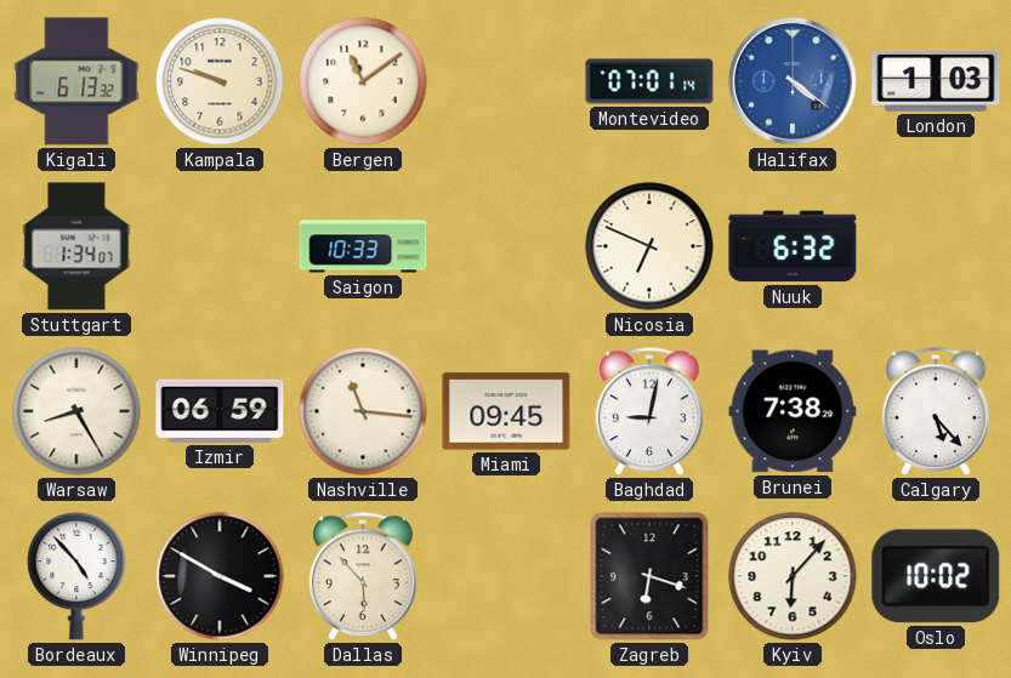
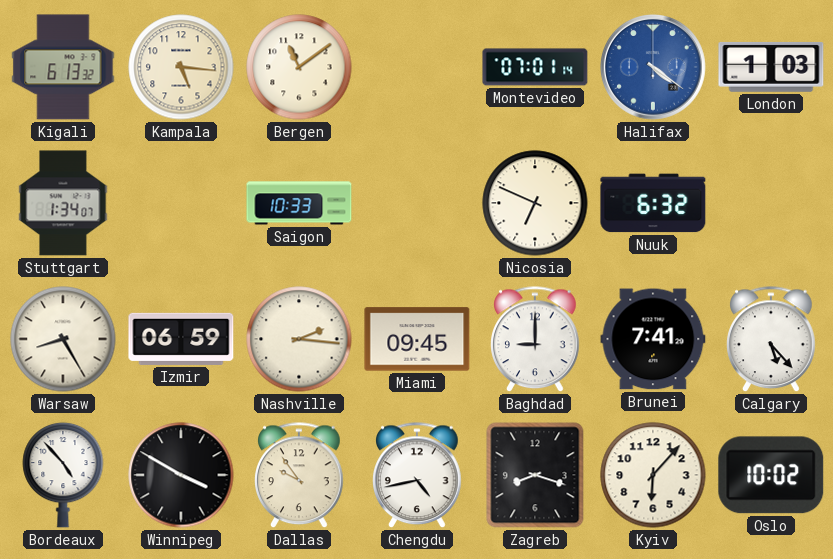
Kampala: 9:48 -> 5:16
Nashville: 11:16 -> 2:16
Baghdad: 9:02 -> 9:00
Brunei: 7:38 -> 7:41
Dallas: 5:53 -> 9:54
Chengdu: none -> 4:43
Zagreb: 6:18 -> 8:18
